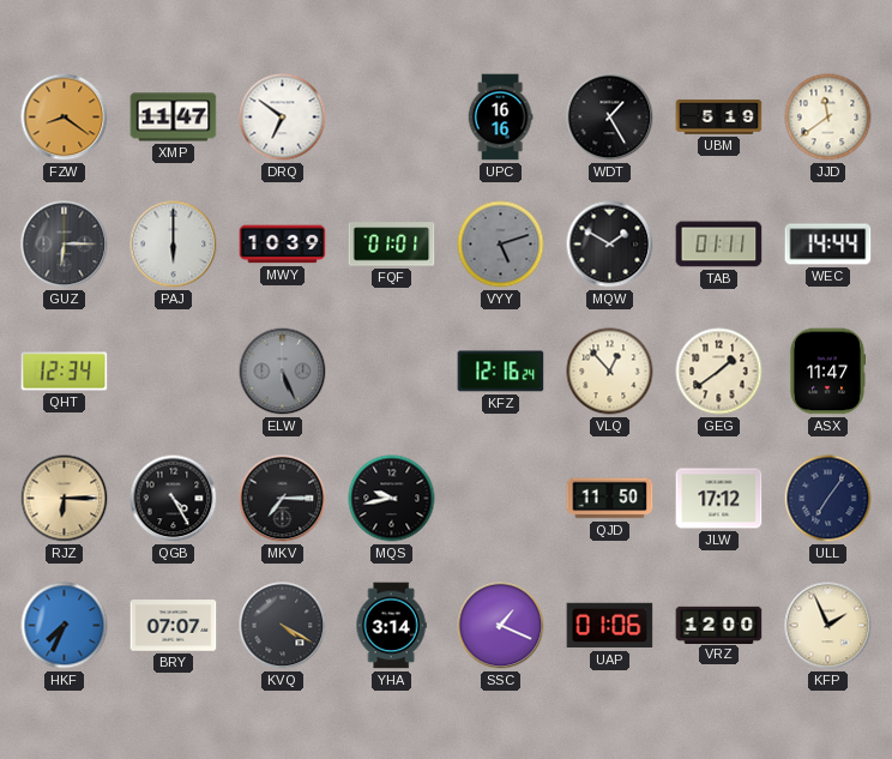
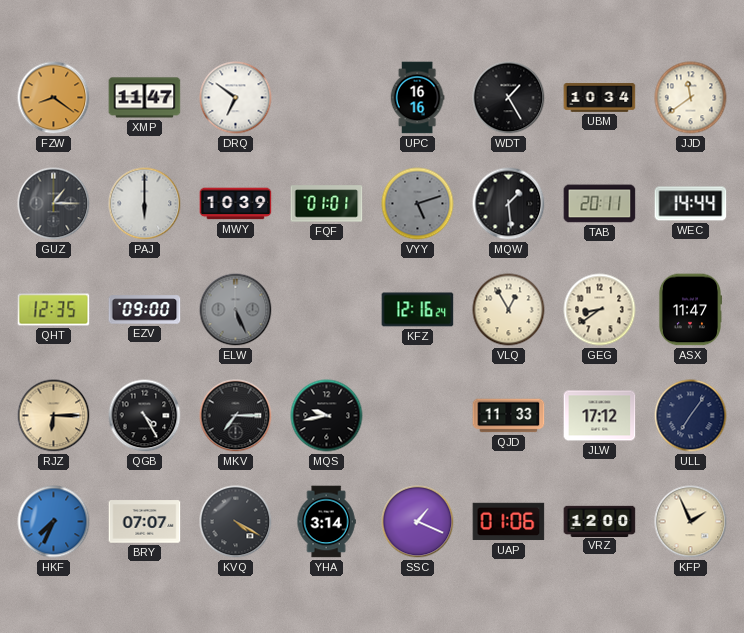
UBM: 5:19 -> 10:34
GUZ: 6:15 -> 1:15
MQW: 1:50 -> 1:29
TAB: 01:11 -> 20:11
QHT: 12:34 -> 12:35
EZV: none -> 09:00
VLQ: 12:53 -> 12:55
GEG: 1:39 -> 8:39
QJD: 11:50 -> 11:33
